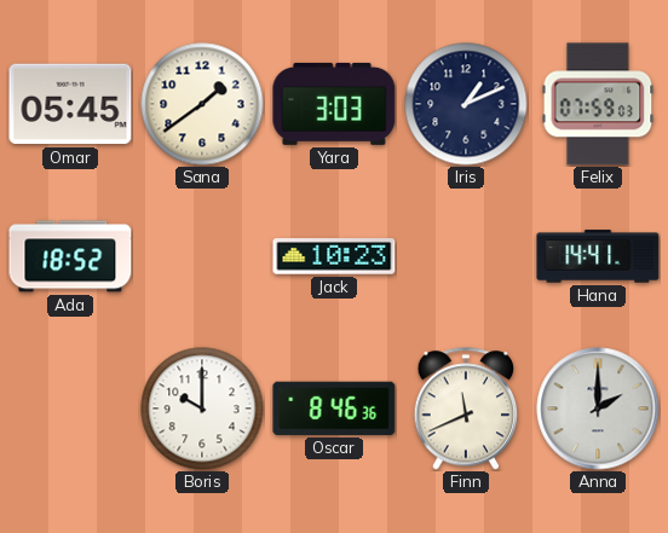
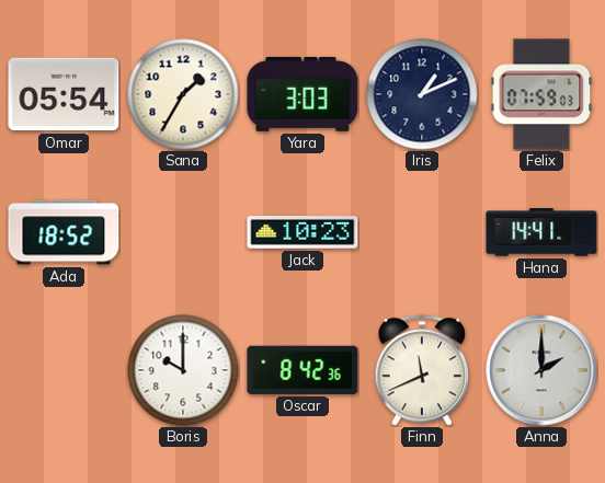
Omar: 05:45 -> 05:54
Sana: 1:39 -> 1:35
Oscar: 8:46 -> 8:42
